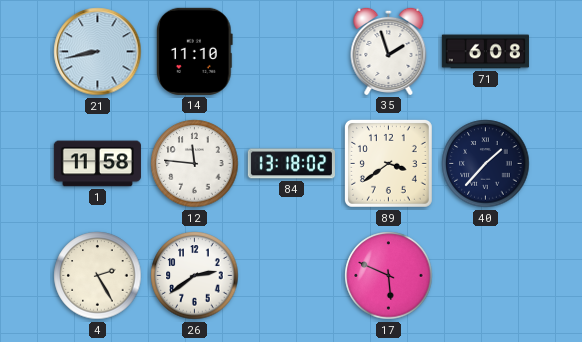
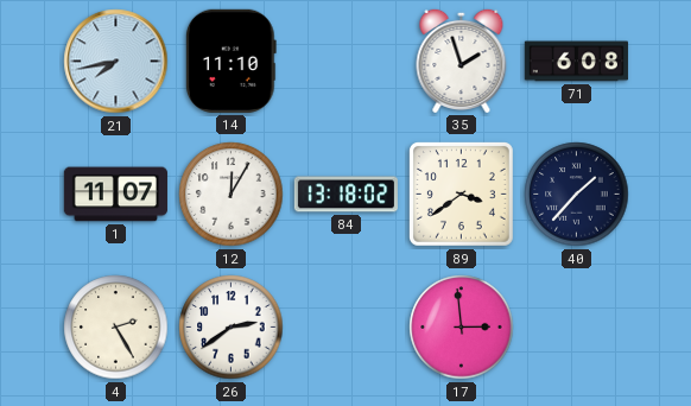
21: 8:43 -> 7:43
1: 11:58 -> 11:07
12: 11:46 -> 12:05
17: 5:49 -> 2:59
